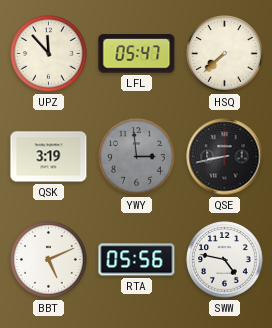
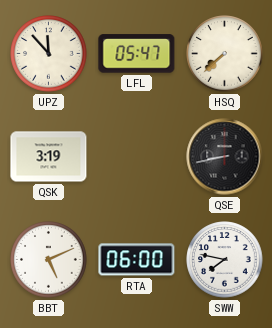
YWY: 2:59 -> none
RTA: 05:56 -> 06:00
SWW: 4:47 -> 7:47
